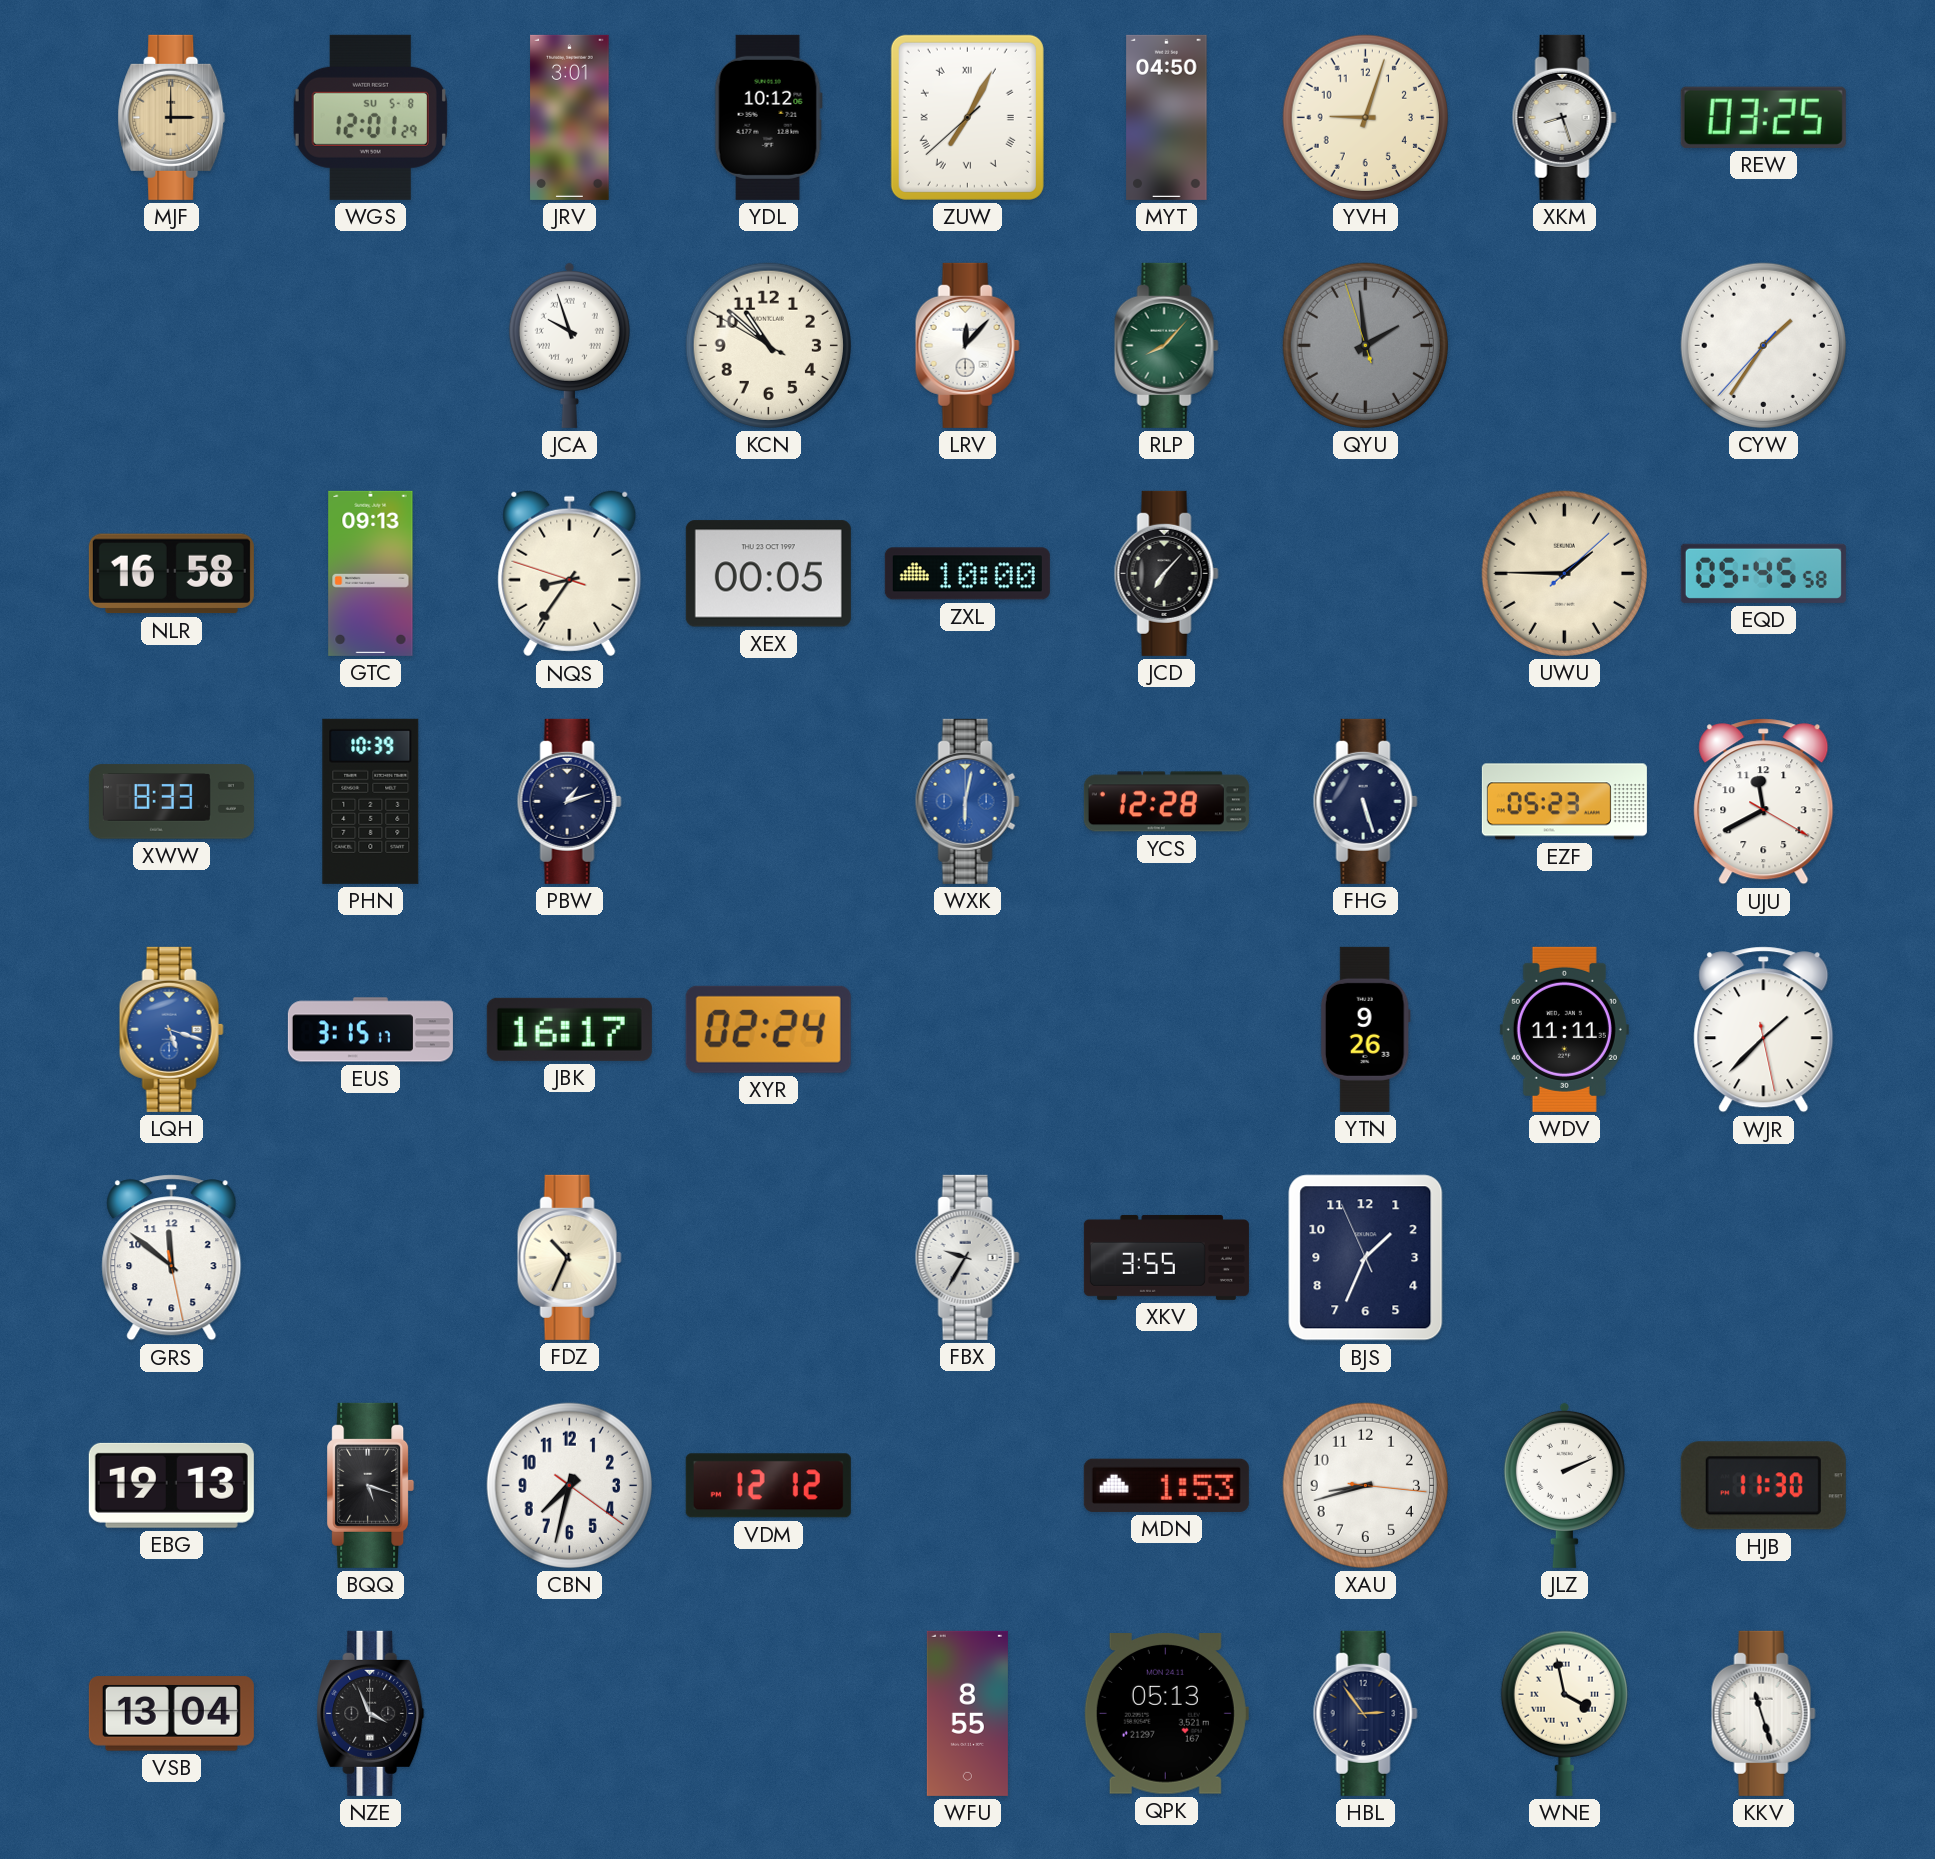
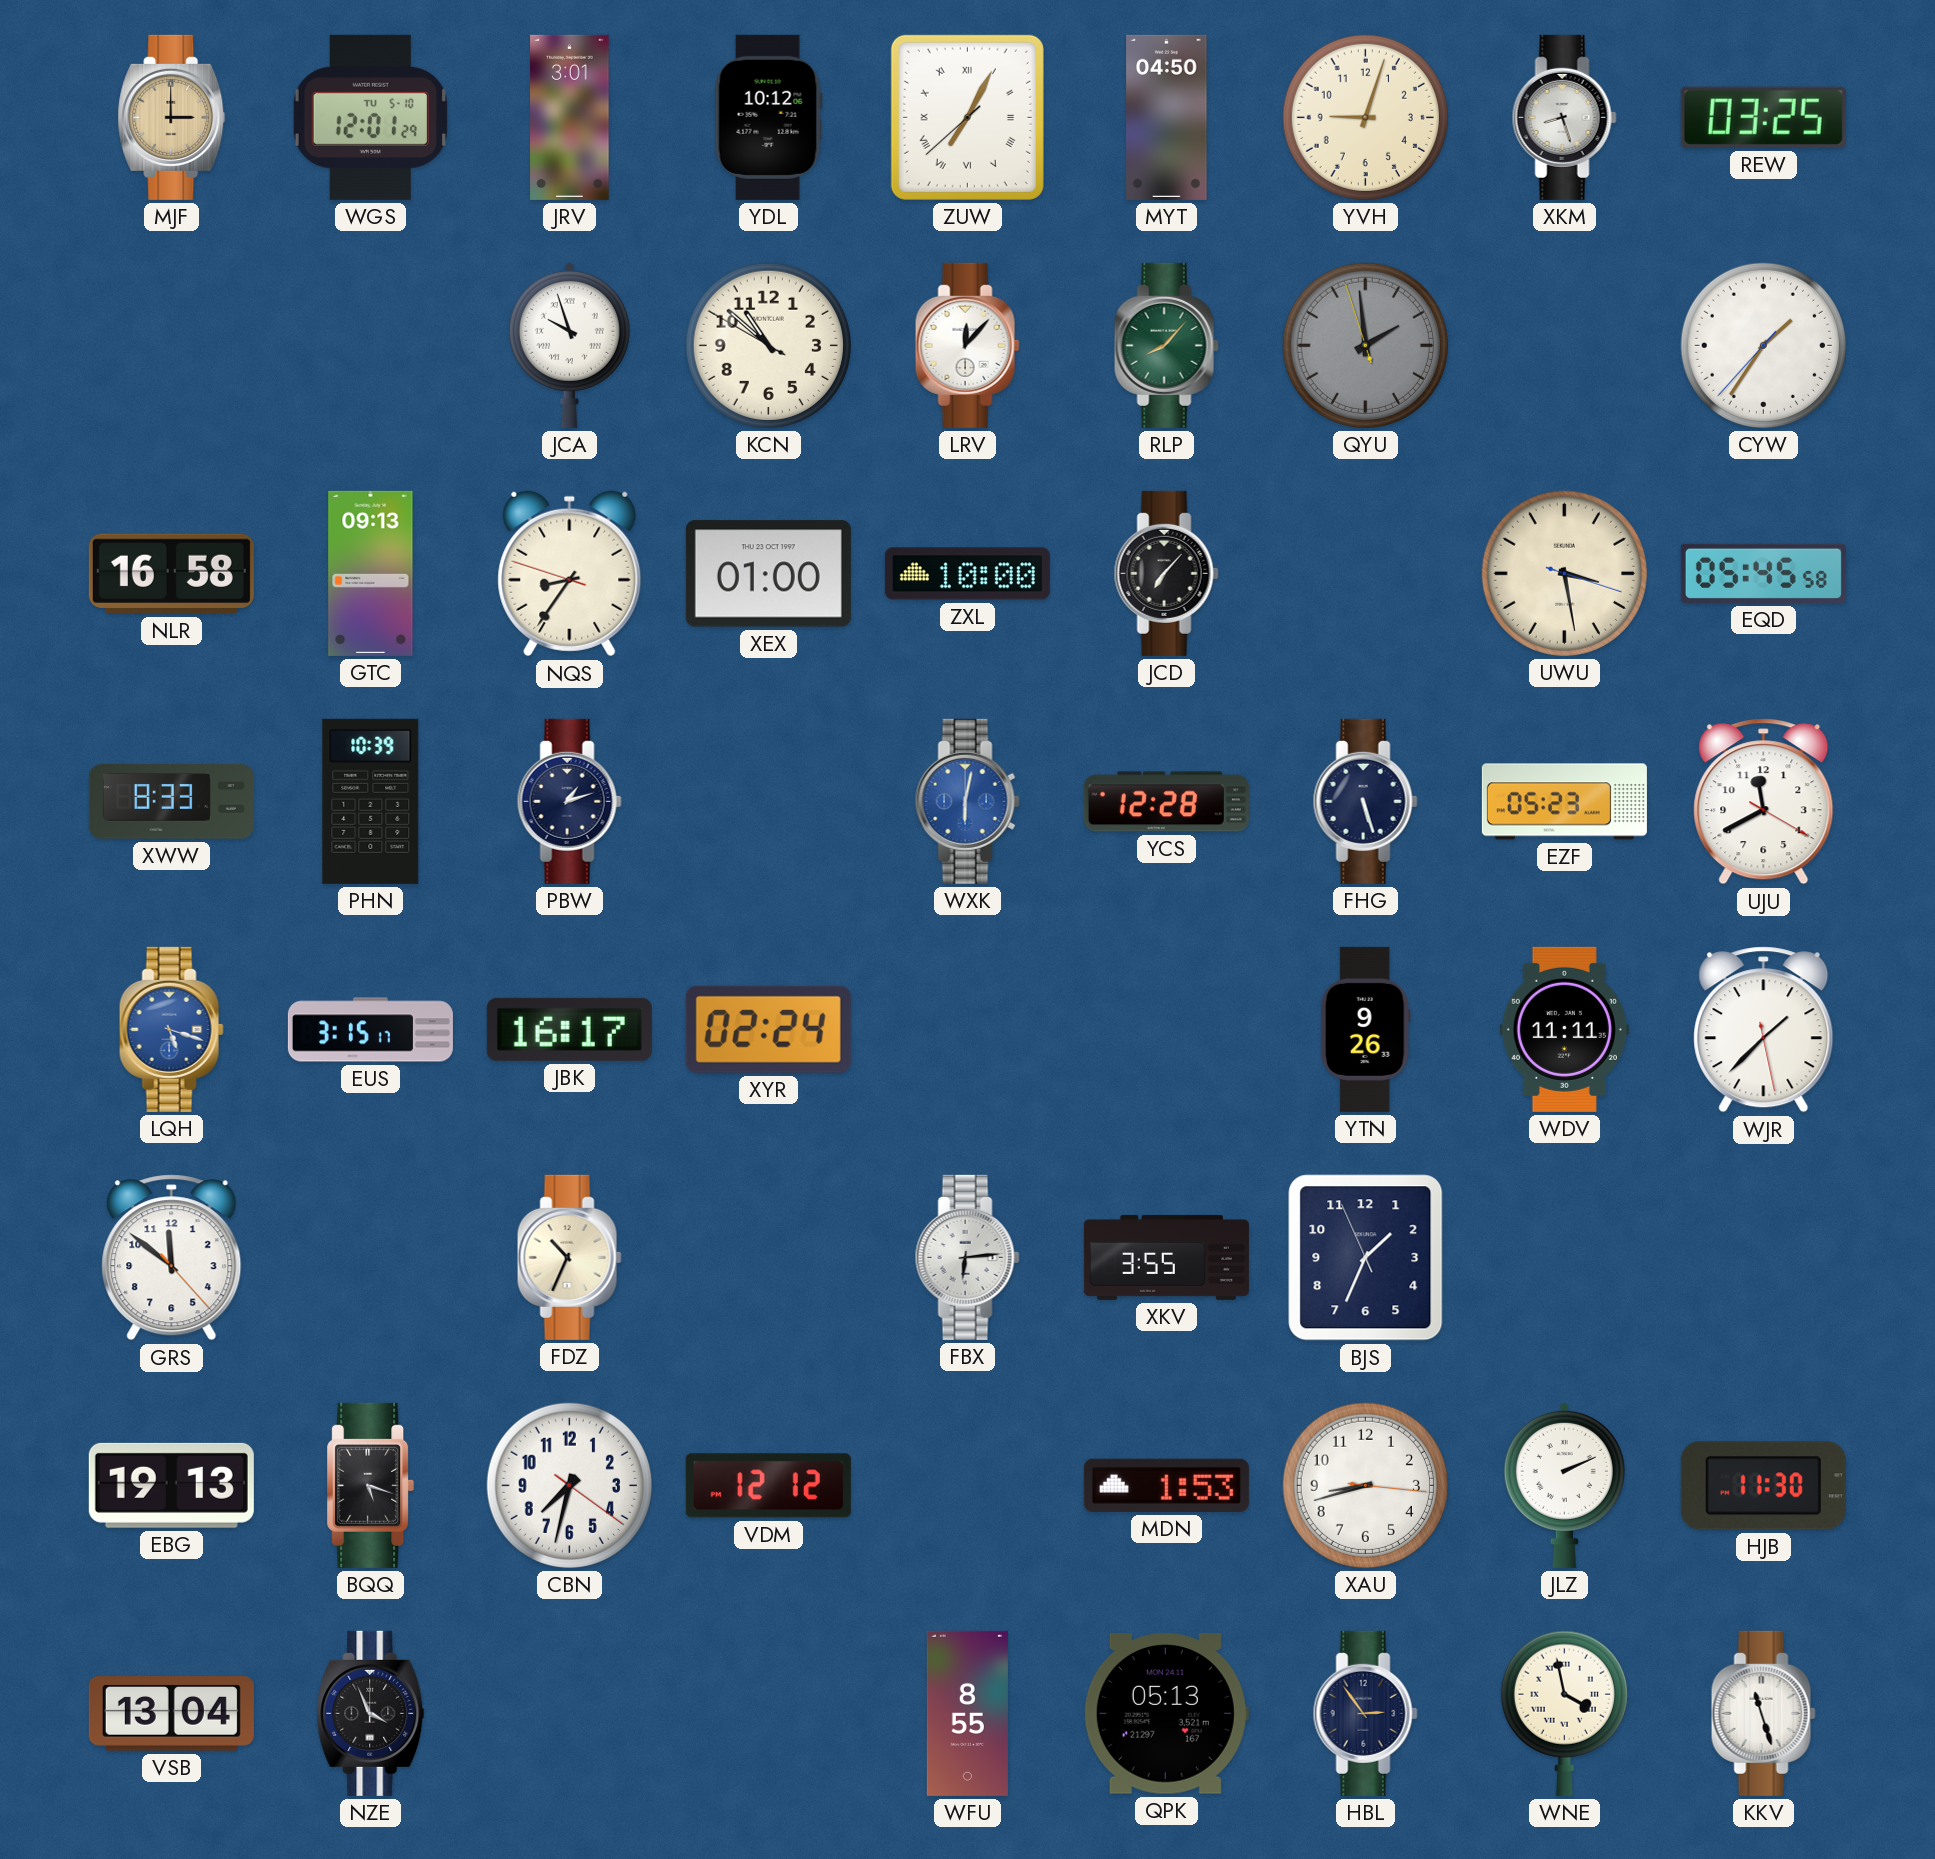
WGS date: SU 5-8 -> TU 5-10
XEX: 00:05 -> 01:00
UWU: 1:45 -> 3:28
GRS: 11:51:28 -> 11:51:23
FBX: 9:35 -> 6:14
